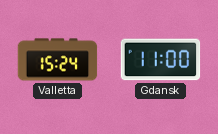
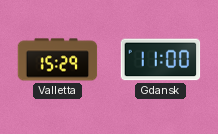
Valletta: 15:24 -> 15:29
